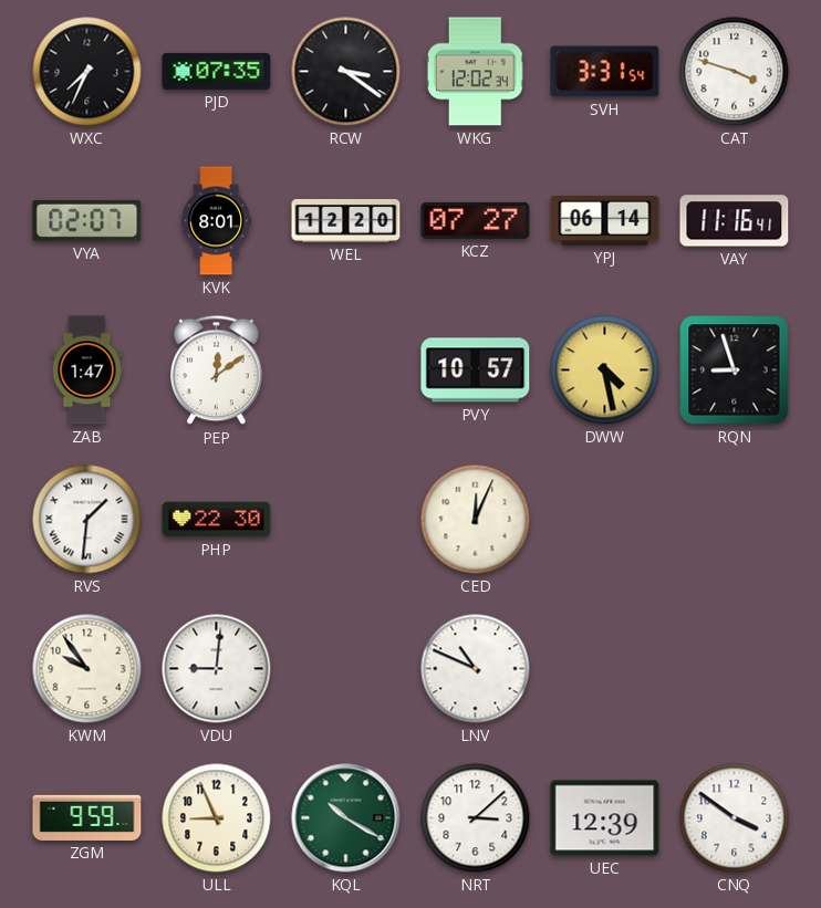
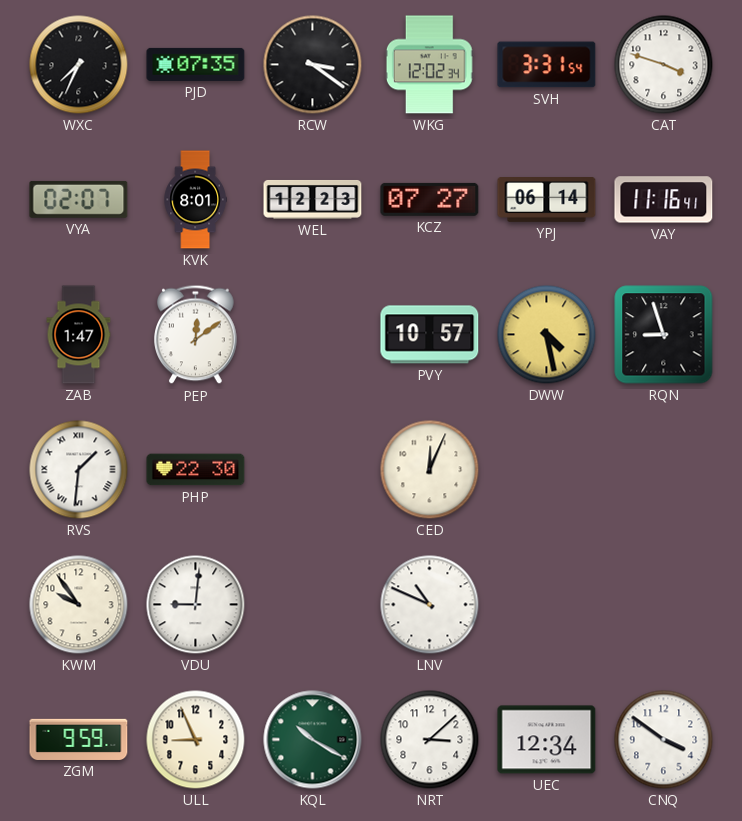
WEL: 12:20 -> 12:23
UEC: 12:39 -> 12:34
